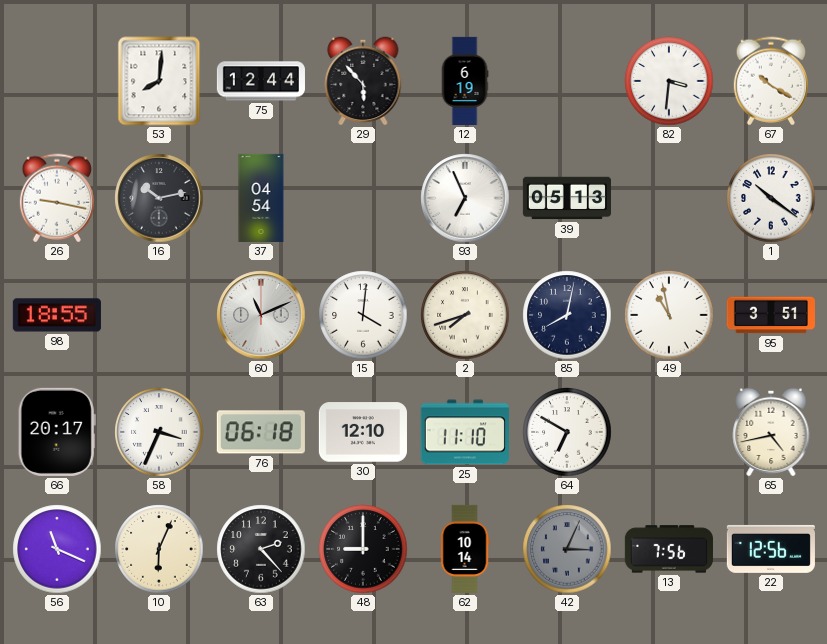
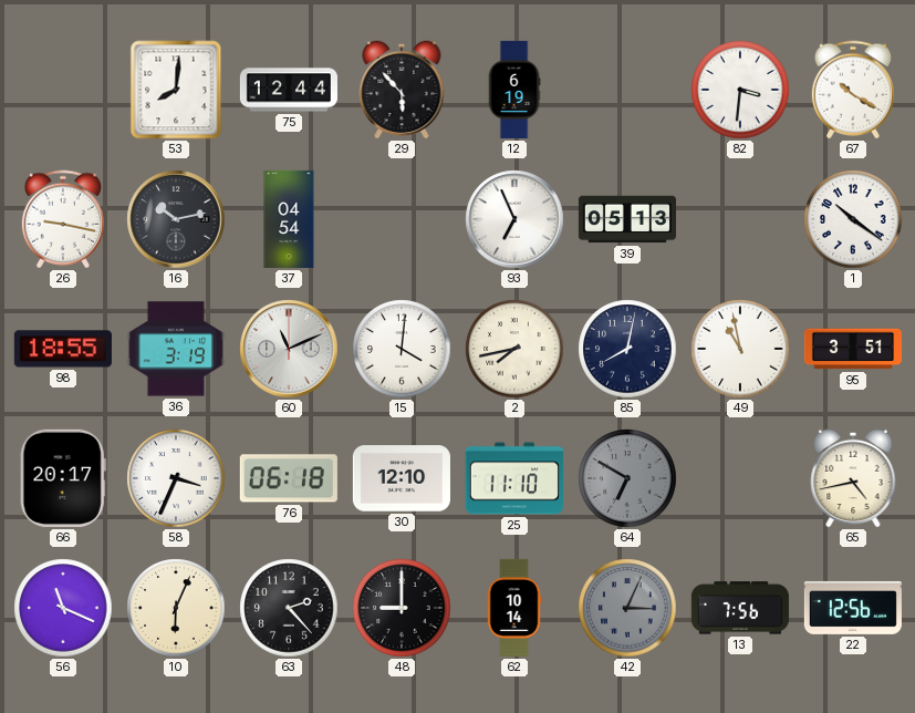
36: none -> 3:19
2: 7:42 -> 7:43
64 dial: white -> grey
